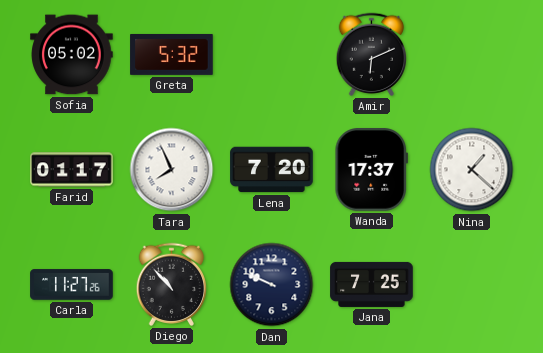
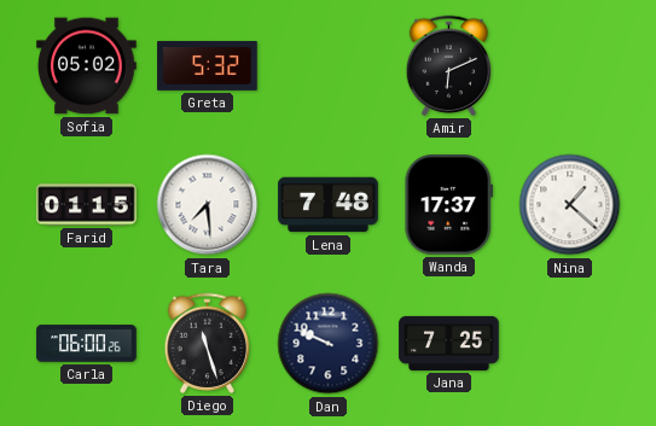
Farid: 01:17 -> 01:15
Tara: 7:56 -> 7:29
Lena: 7:20 -> 7:48
Carla: 11:27 -> 06:00
Diego: 10:53 -> 11:27
